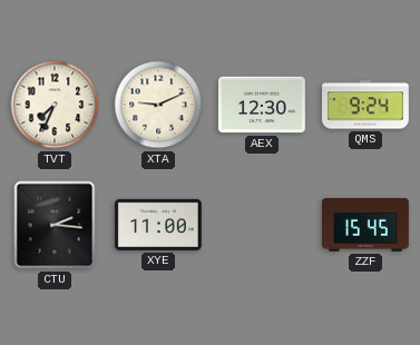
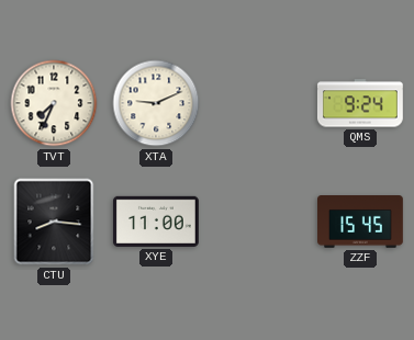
AEX: 12:30 -> none
CTU: 2:16 -> 8:16
